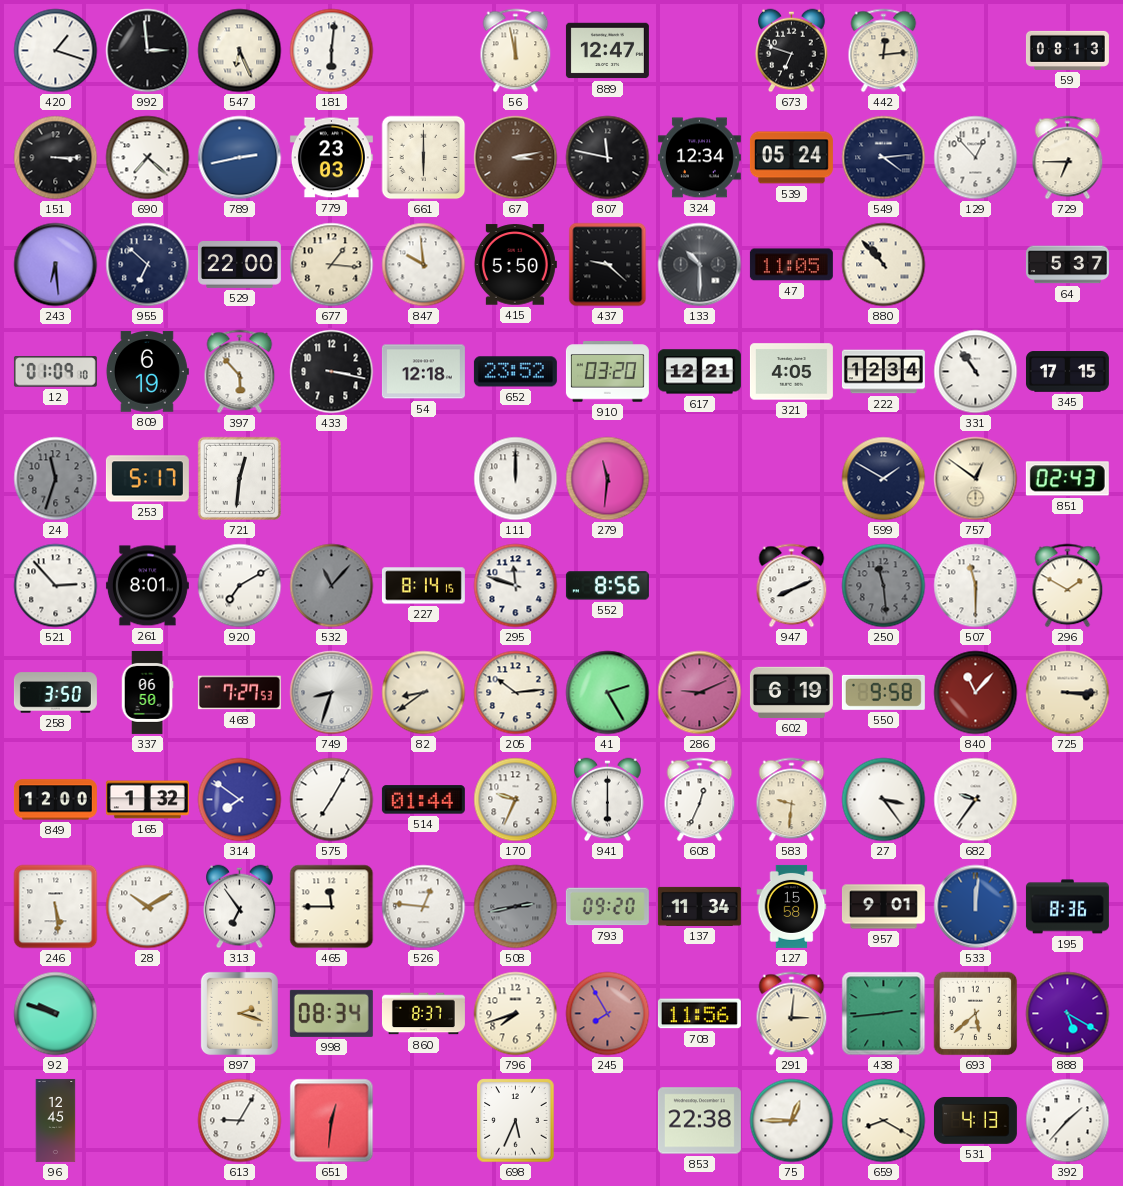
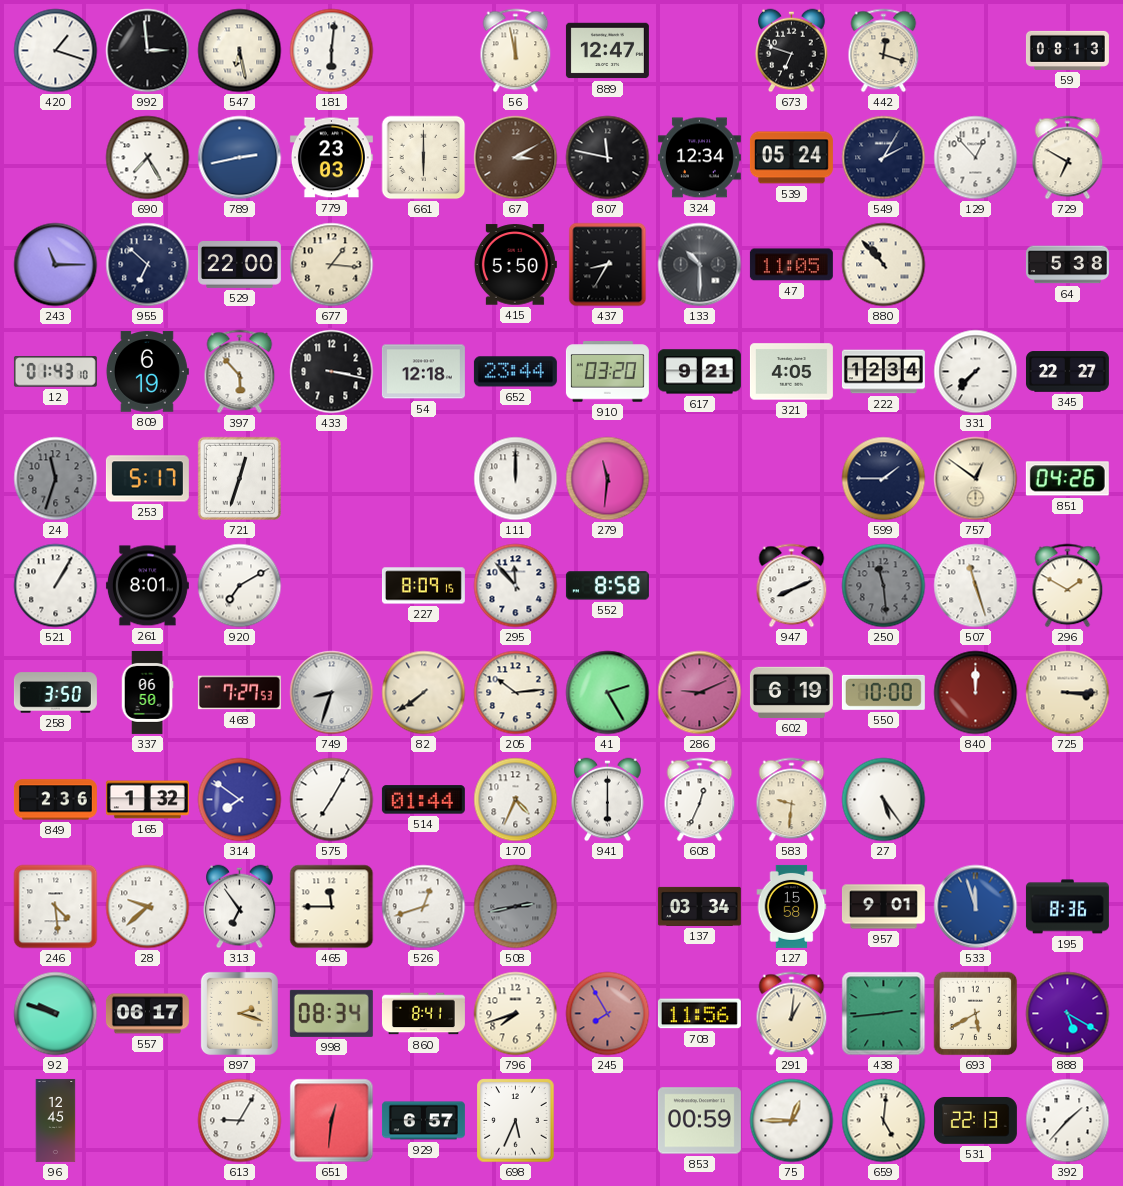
547: 6:26 -> 6:28
442: 12:14 -> 12:18
151: 3:15 -> none
690: 7:22 -> 7:25
67: 3:13 -> 3:10
549: 4:14 -> 2:05
729: 6:45 -> 6:50
243: 6:29 -> 11:15
847: 9:59 -> none
437: 9:22 -> 8:35
64: 5:37 -> 5:38
12: 01:09 -> 01:43
652: 23:52 -> 23:44
617: 12:21 -> 9:21
331: 10:54 -> 7:37
345: 17:15 -> 22:27
721: 12:31 -> 12:33
599: 1:50 -> 1:45
851: 02:43 -> 04:26
521: 2:53 -> 1:05
532: 11:07 -> none
227: 8:14 -> 8:09
295: 11:48 -> 11:53
552: 8:56 -> 8:58
507: 11:30 -> 11:27
82: 8:39 -> 7:39
550: 9:58 -> 10:00
840: 11:07 -> 12:00
849: 12:00 -> 2:36
170: 9:34 -> 4:34
27: 3:24 -> 5:24
682: 9:36 -> none
246: 5:29 -> 4:29
28: 10:10 -> 9:38
526: 12:46 -> 12:42
793: 09:20 -> none
137: 11:34 -> 03:34
533: 12:01 -> 11:57
557: none -> 06:17
860: 8:37 -> 8:41
291: 3:01 -> 1:01
693: 5:38 -> 5:40
929: none -> 6:57
853: 22:38 -> 00:59
659: 8:20 -> 5:01
531: 4:13 -> 22:13
